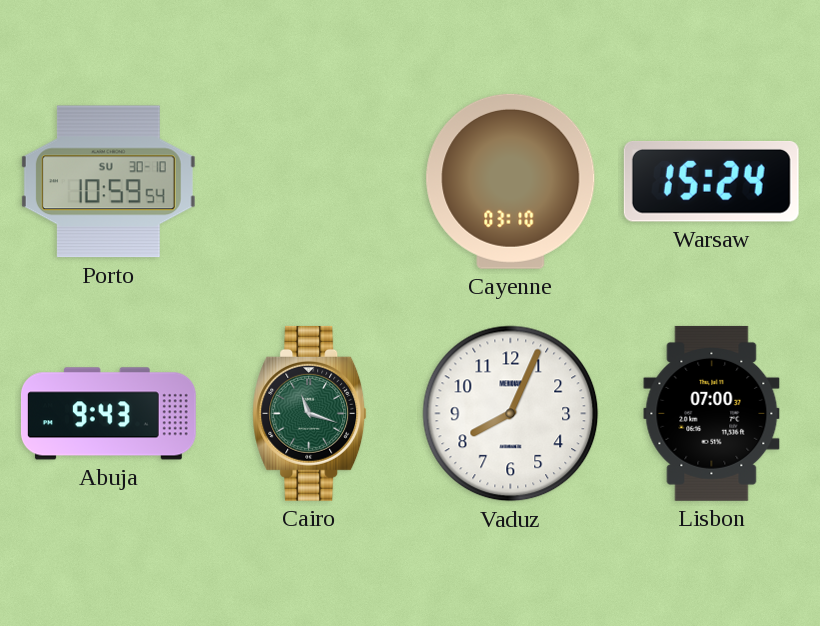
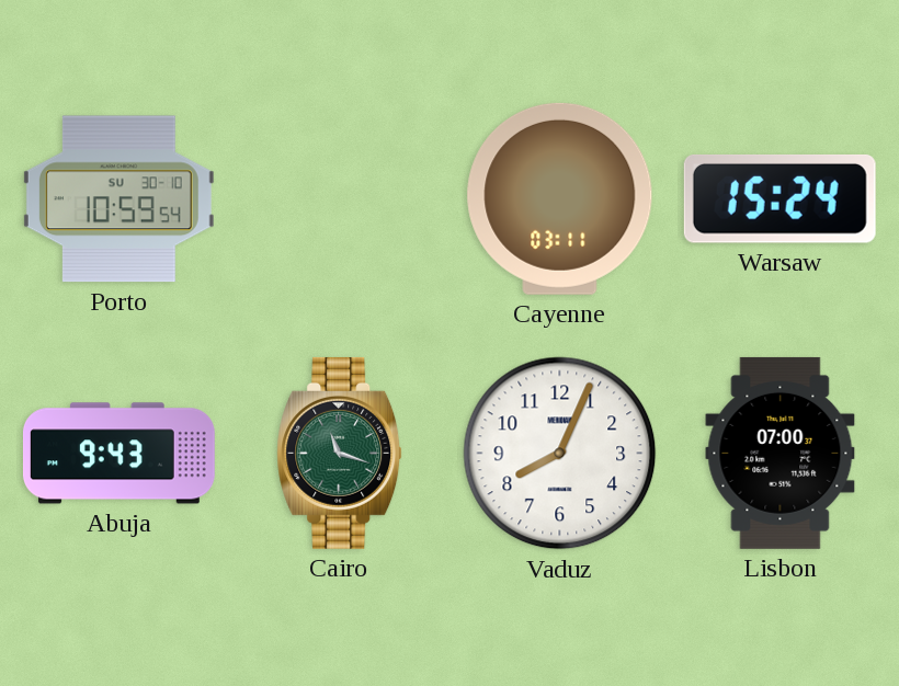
Cayenne: 03:10 -> 03:11
